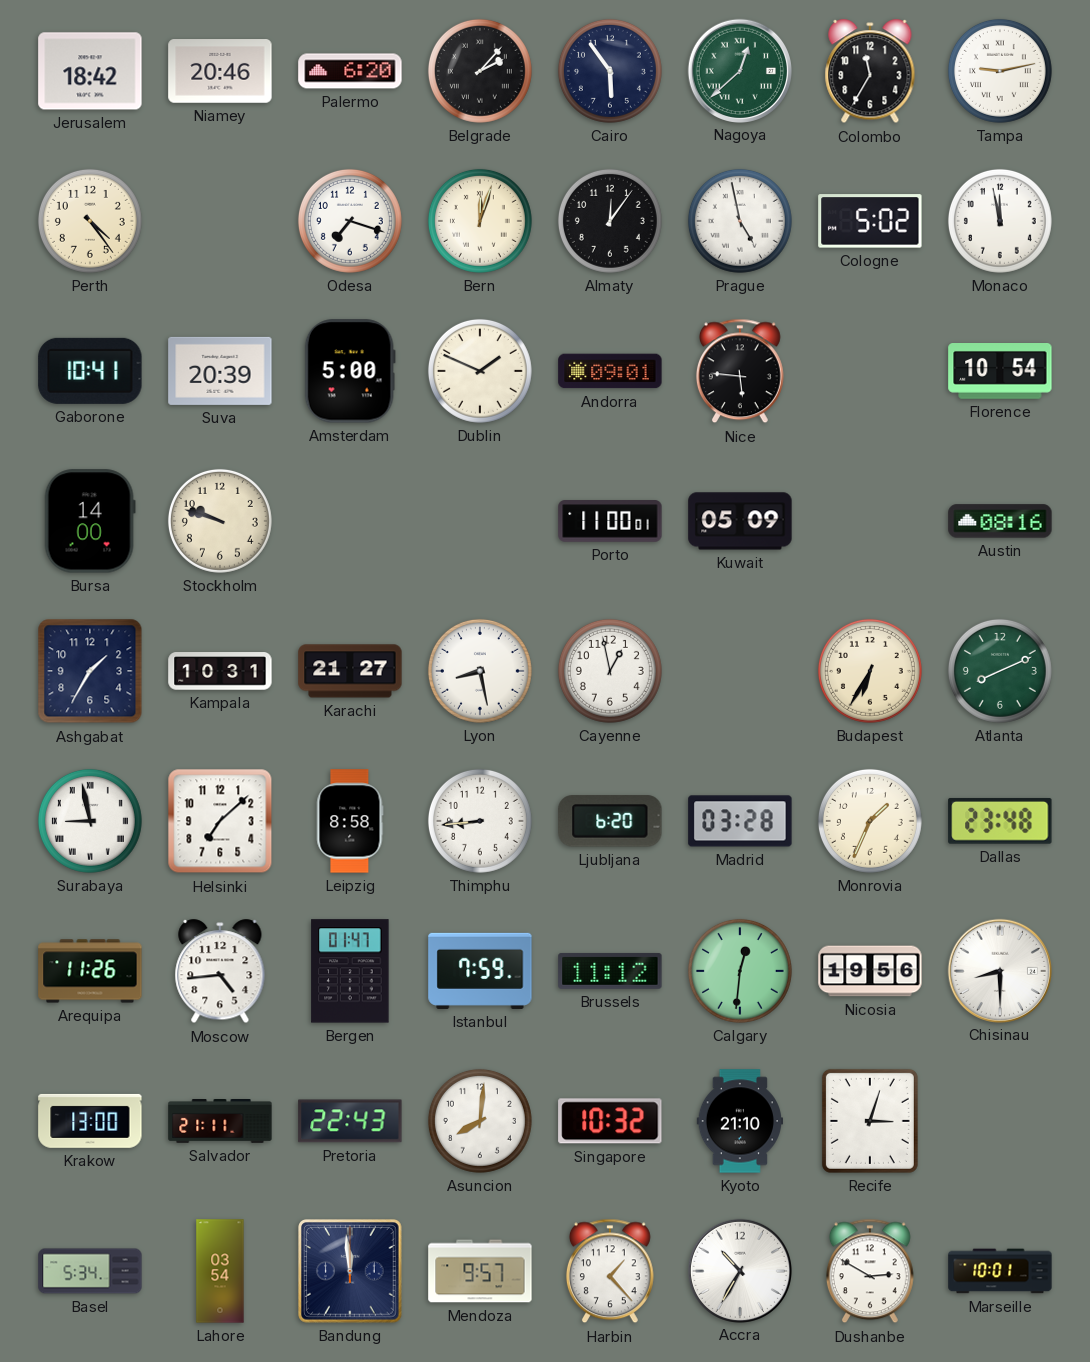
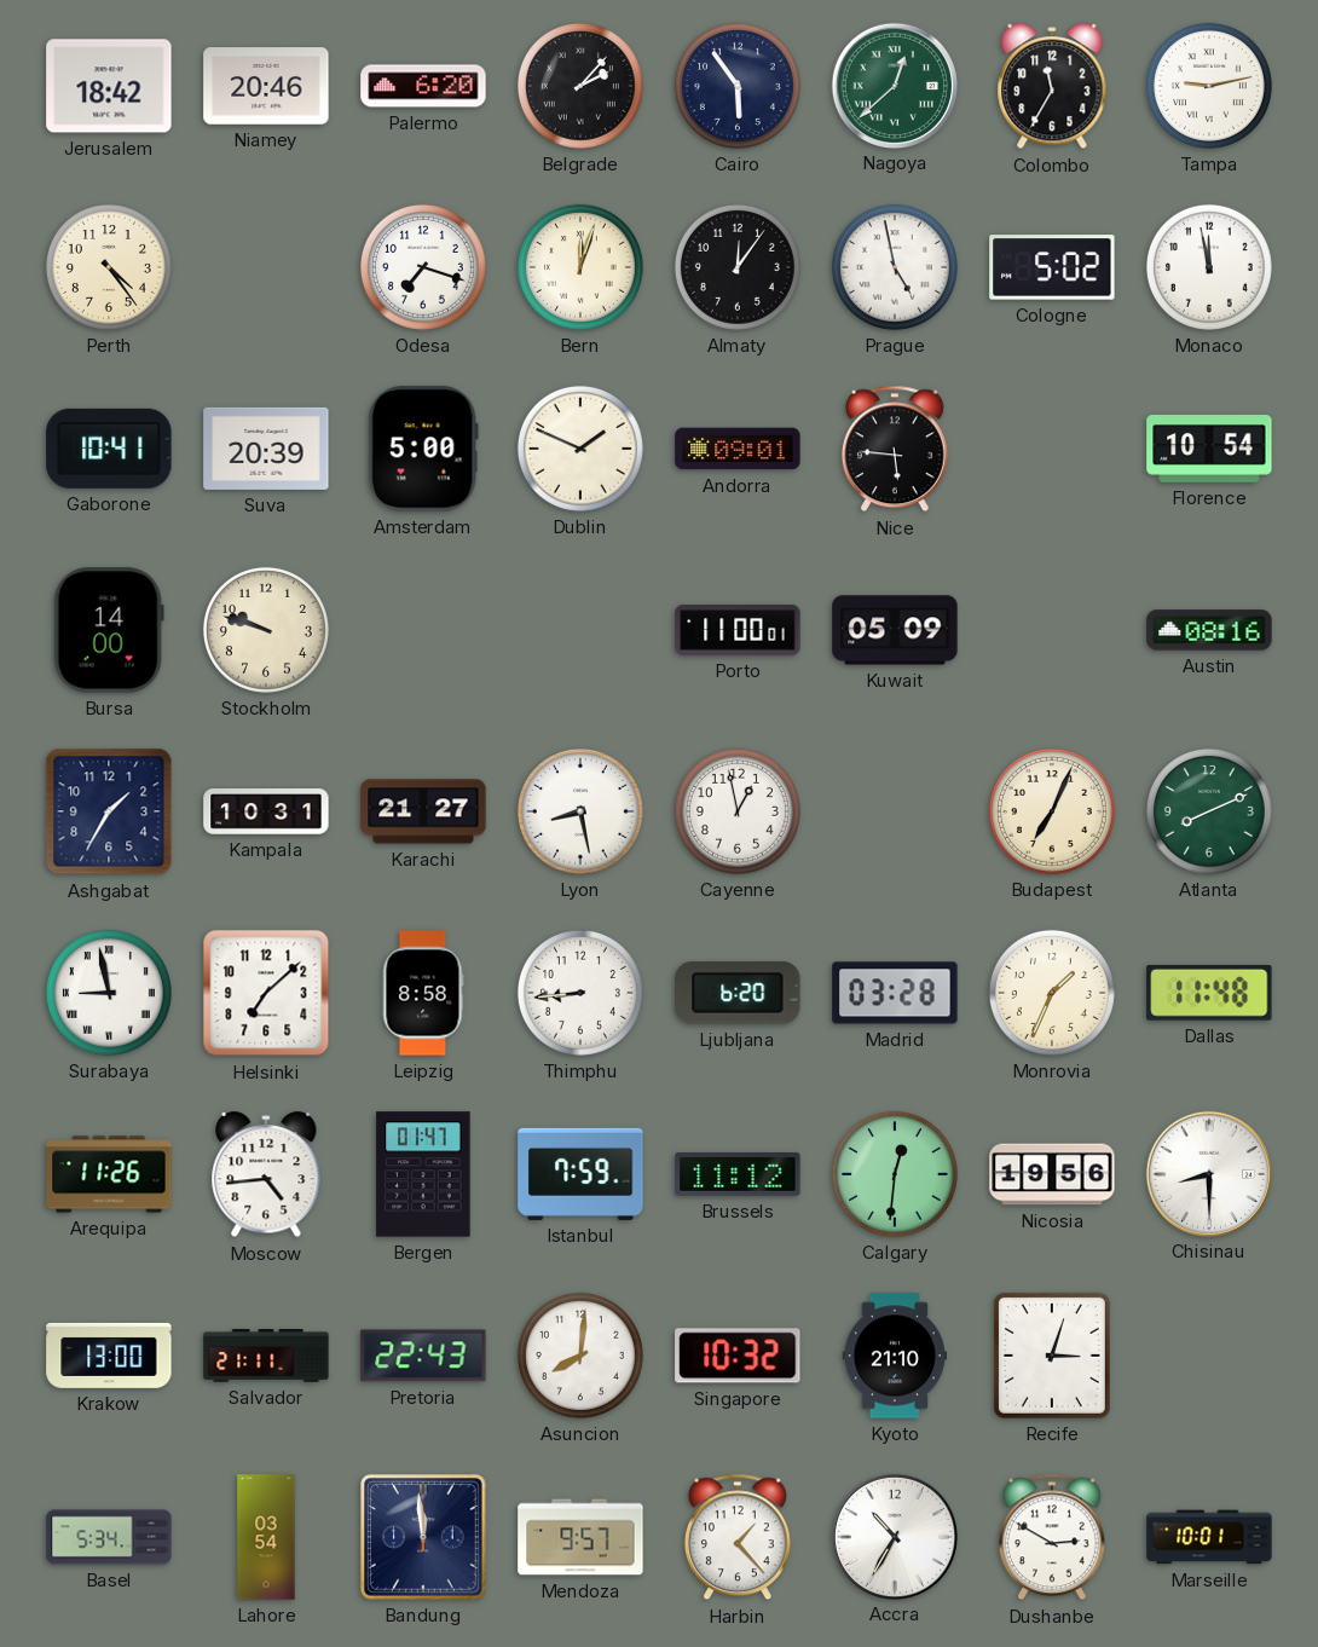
Budapest: 6:35 -> 7:04
Dallas: 23:48 -> 11:48
